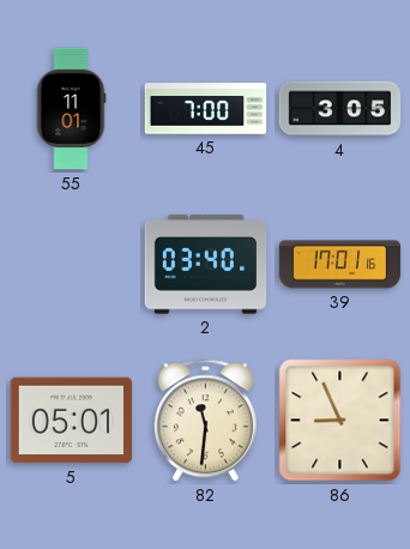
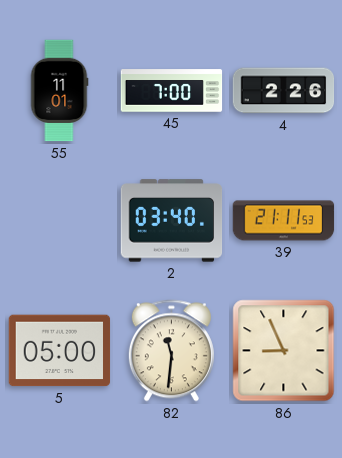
4: 3:05 -> 2:26
39: 17:01 -> 21:11
5: 05:01 -> 05:00
